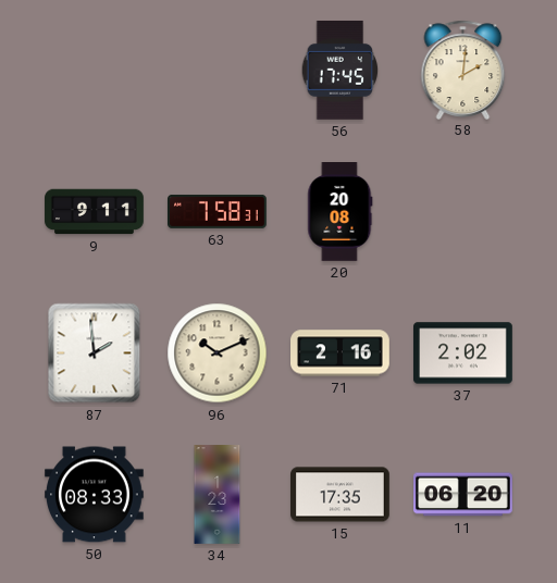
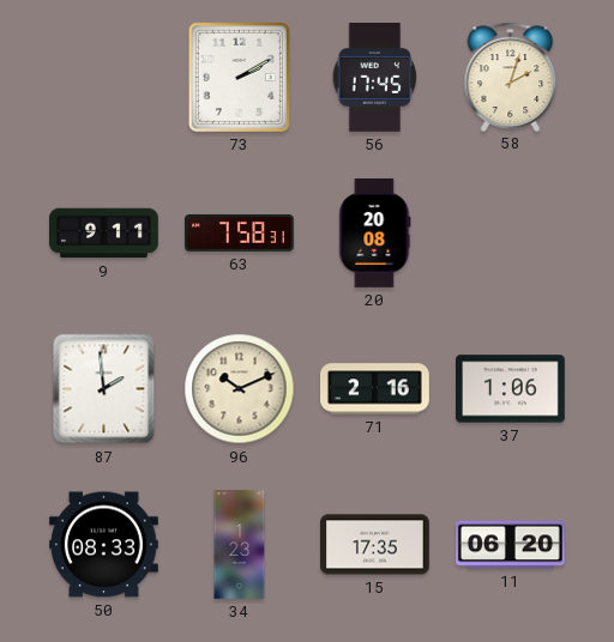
73: none -> 2:10
58: 2:01 -> 2:03
37: 2:02 -> 1:06
